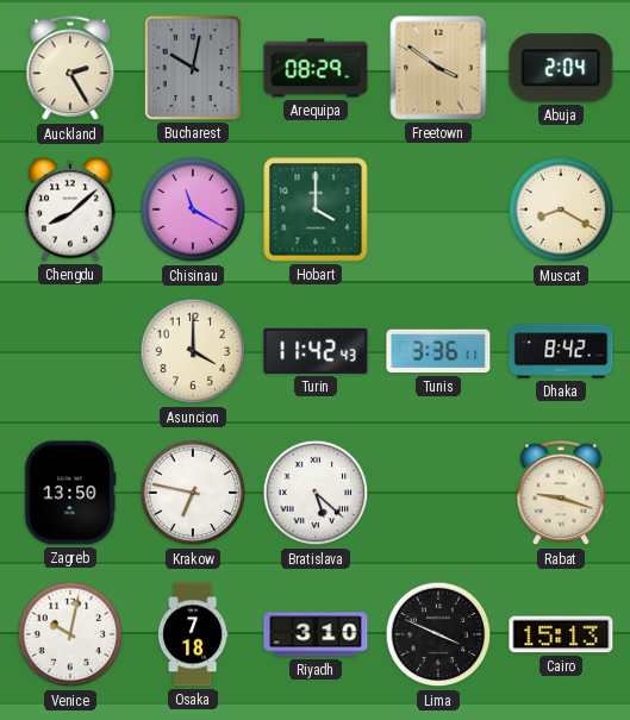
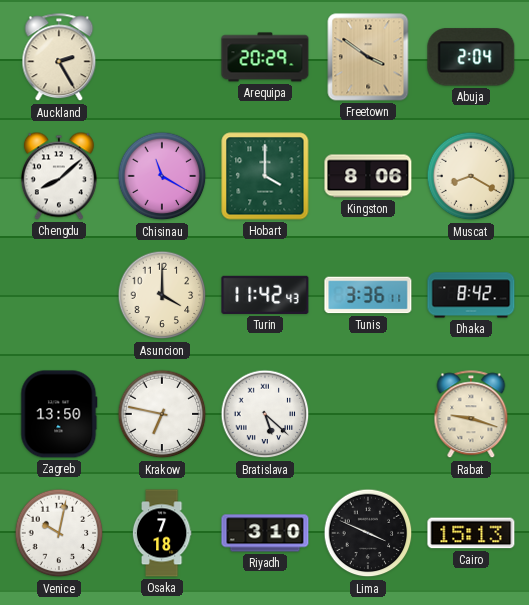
Bucharest: 10:02 -> none
Arequipa: 08:29 -> 20:29
Kingston: none -> 8:06
